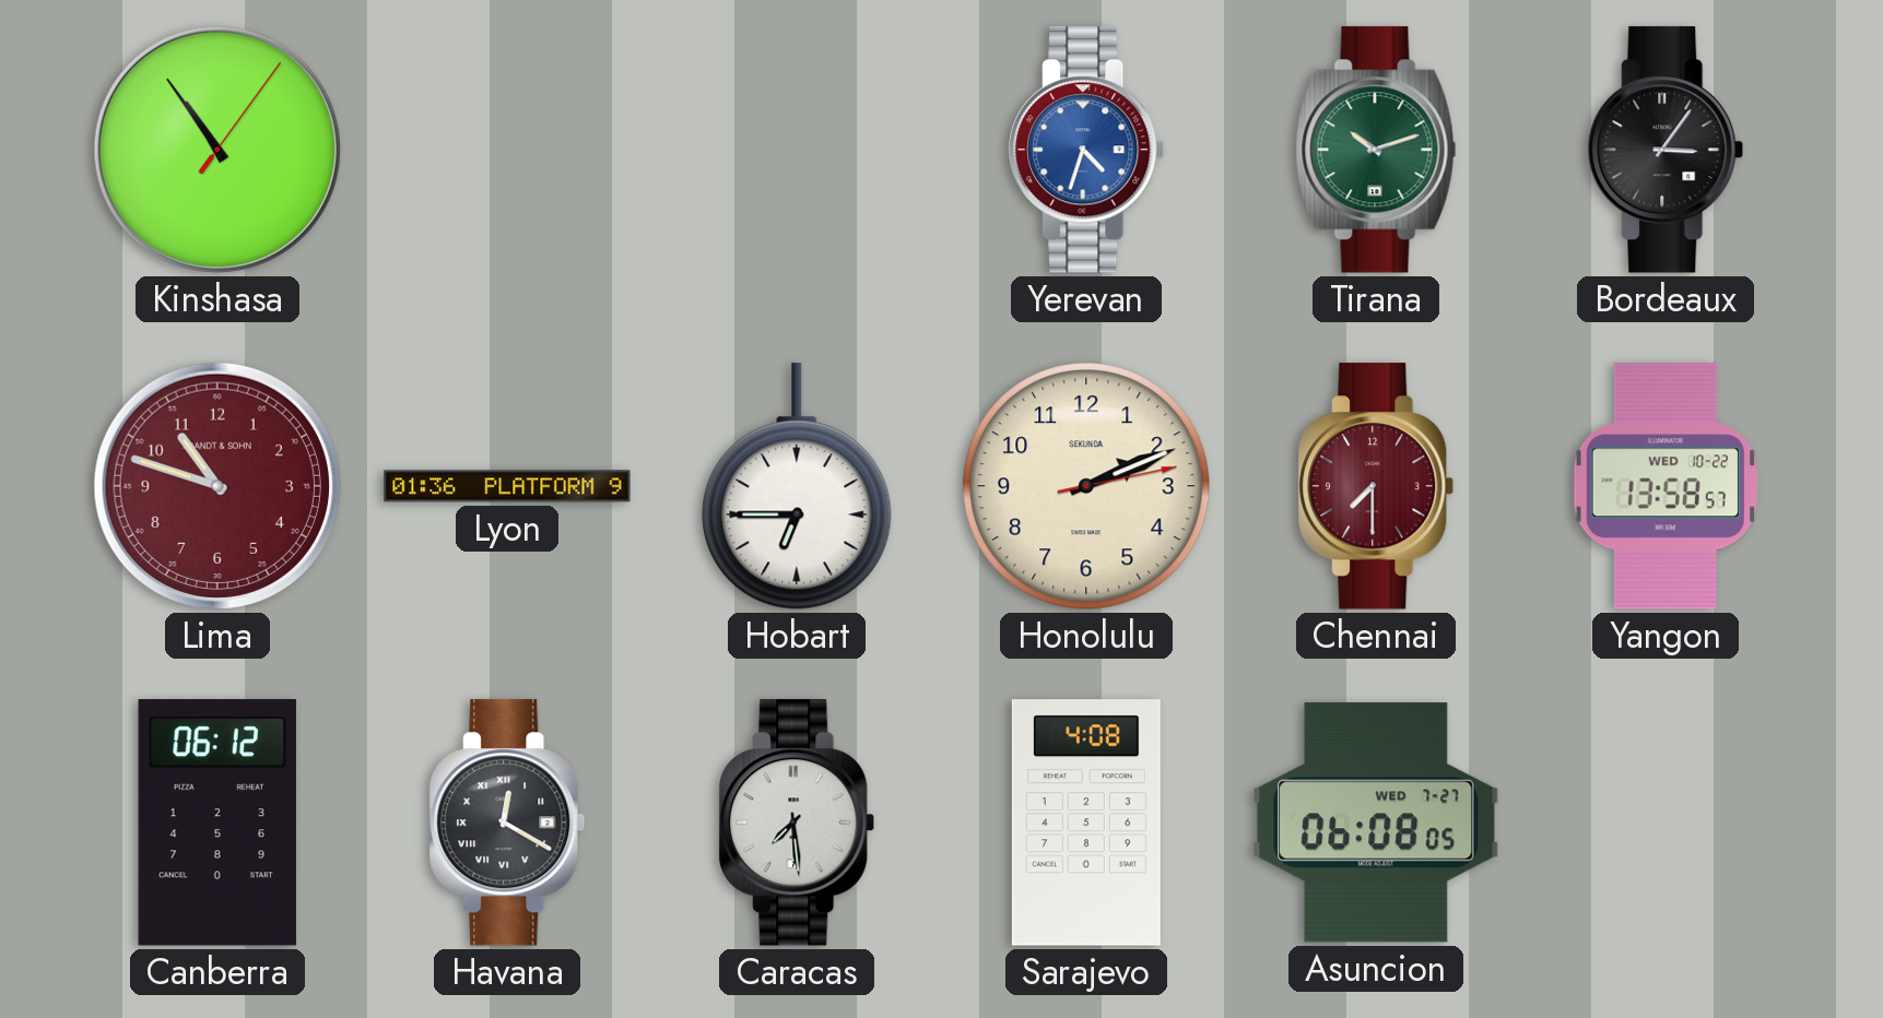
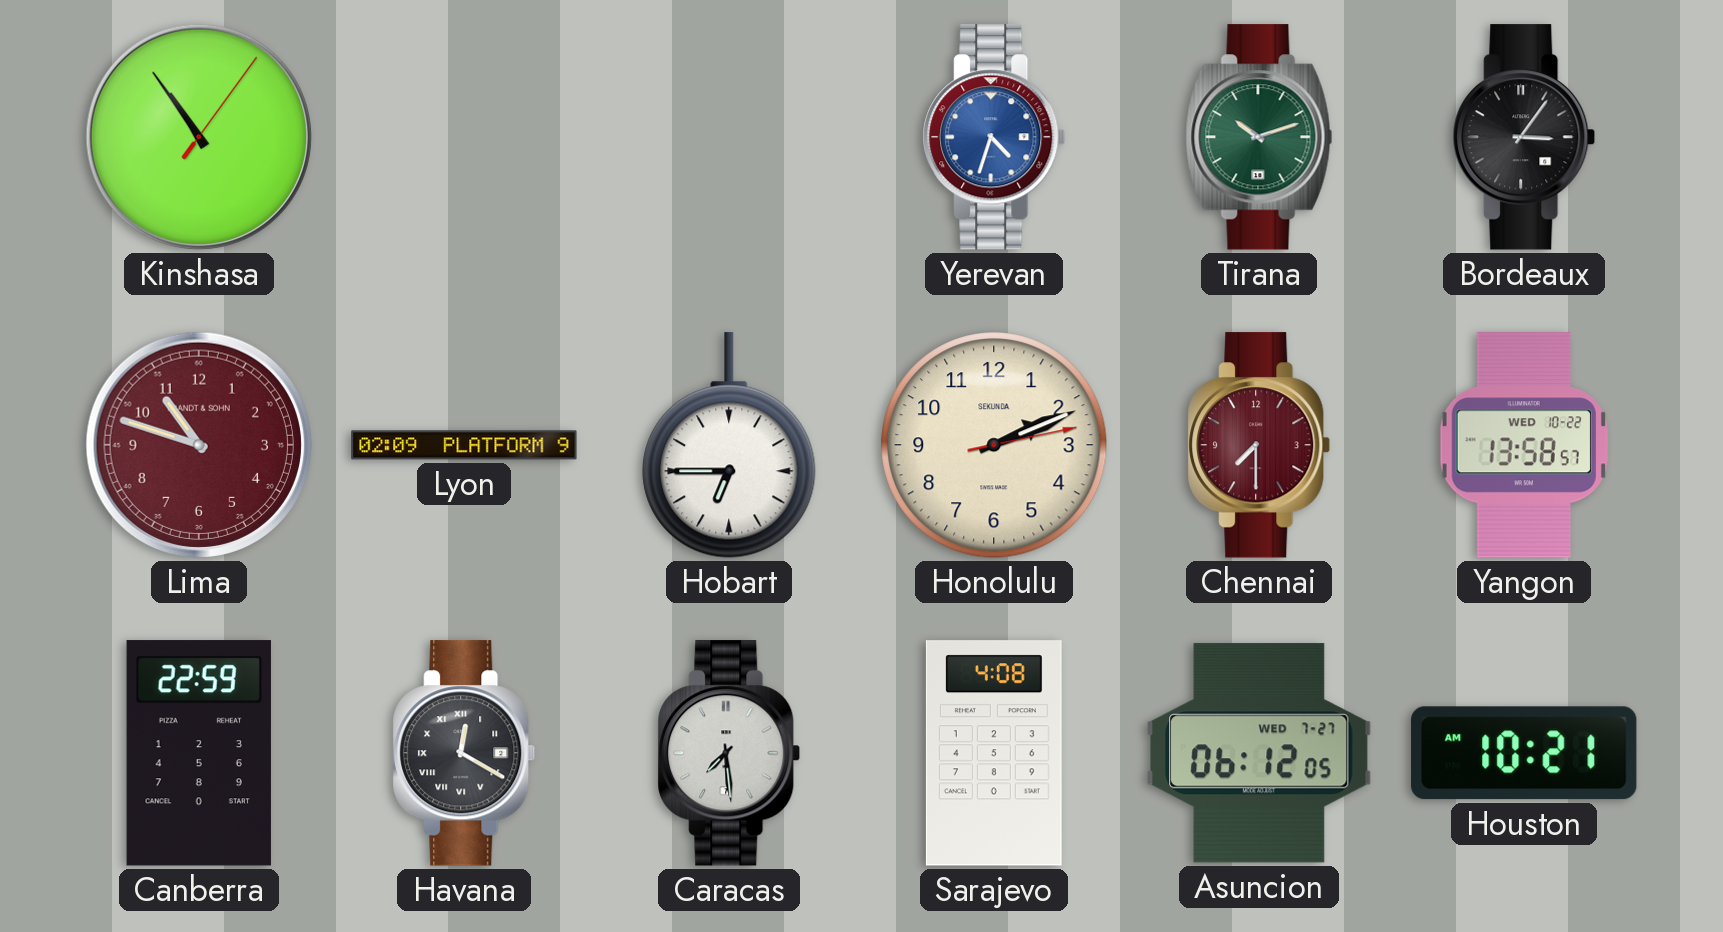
Lyon: 01:36 -> 02:09
Canberra: 06:12 -> 22:59
Asuncion: 06:08 -> 06:12
Houston: none -> 10:21
